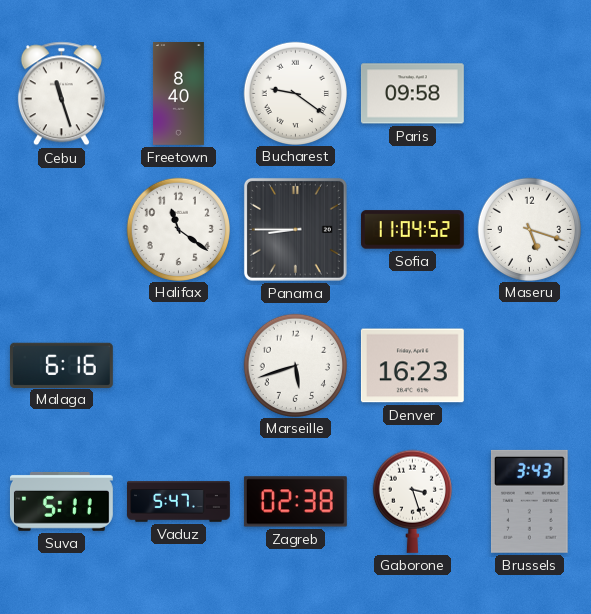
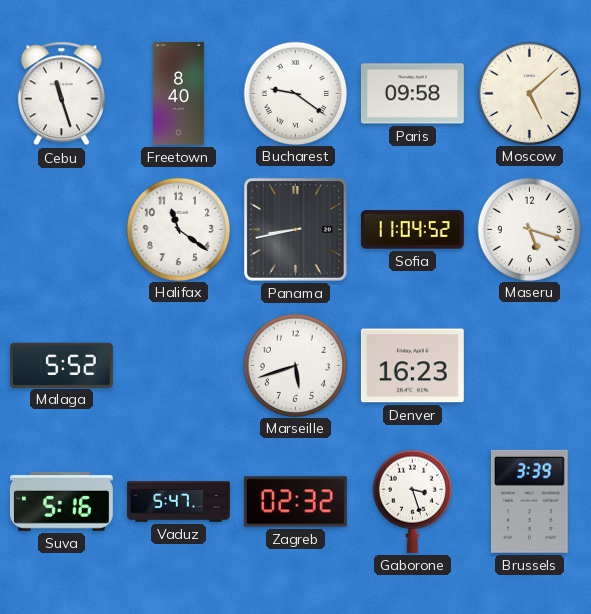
Moscow: none -> 5:08
Panama: 8:45 -> 8:43
Malaga: 6:16 -> 5:52
Suva: 5:11 -> 5:16
Zagreb: 02:38 -> 02:32
Brussels: 3:43 -> 3:39
